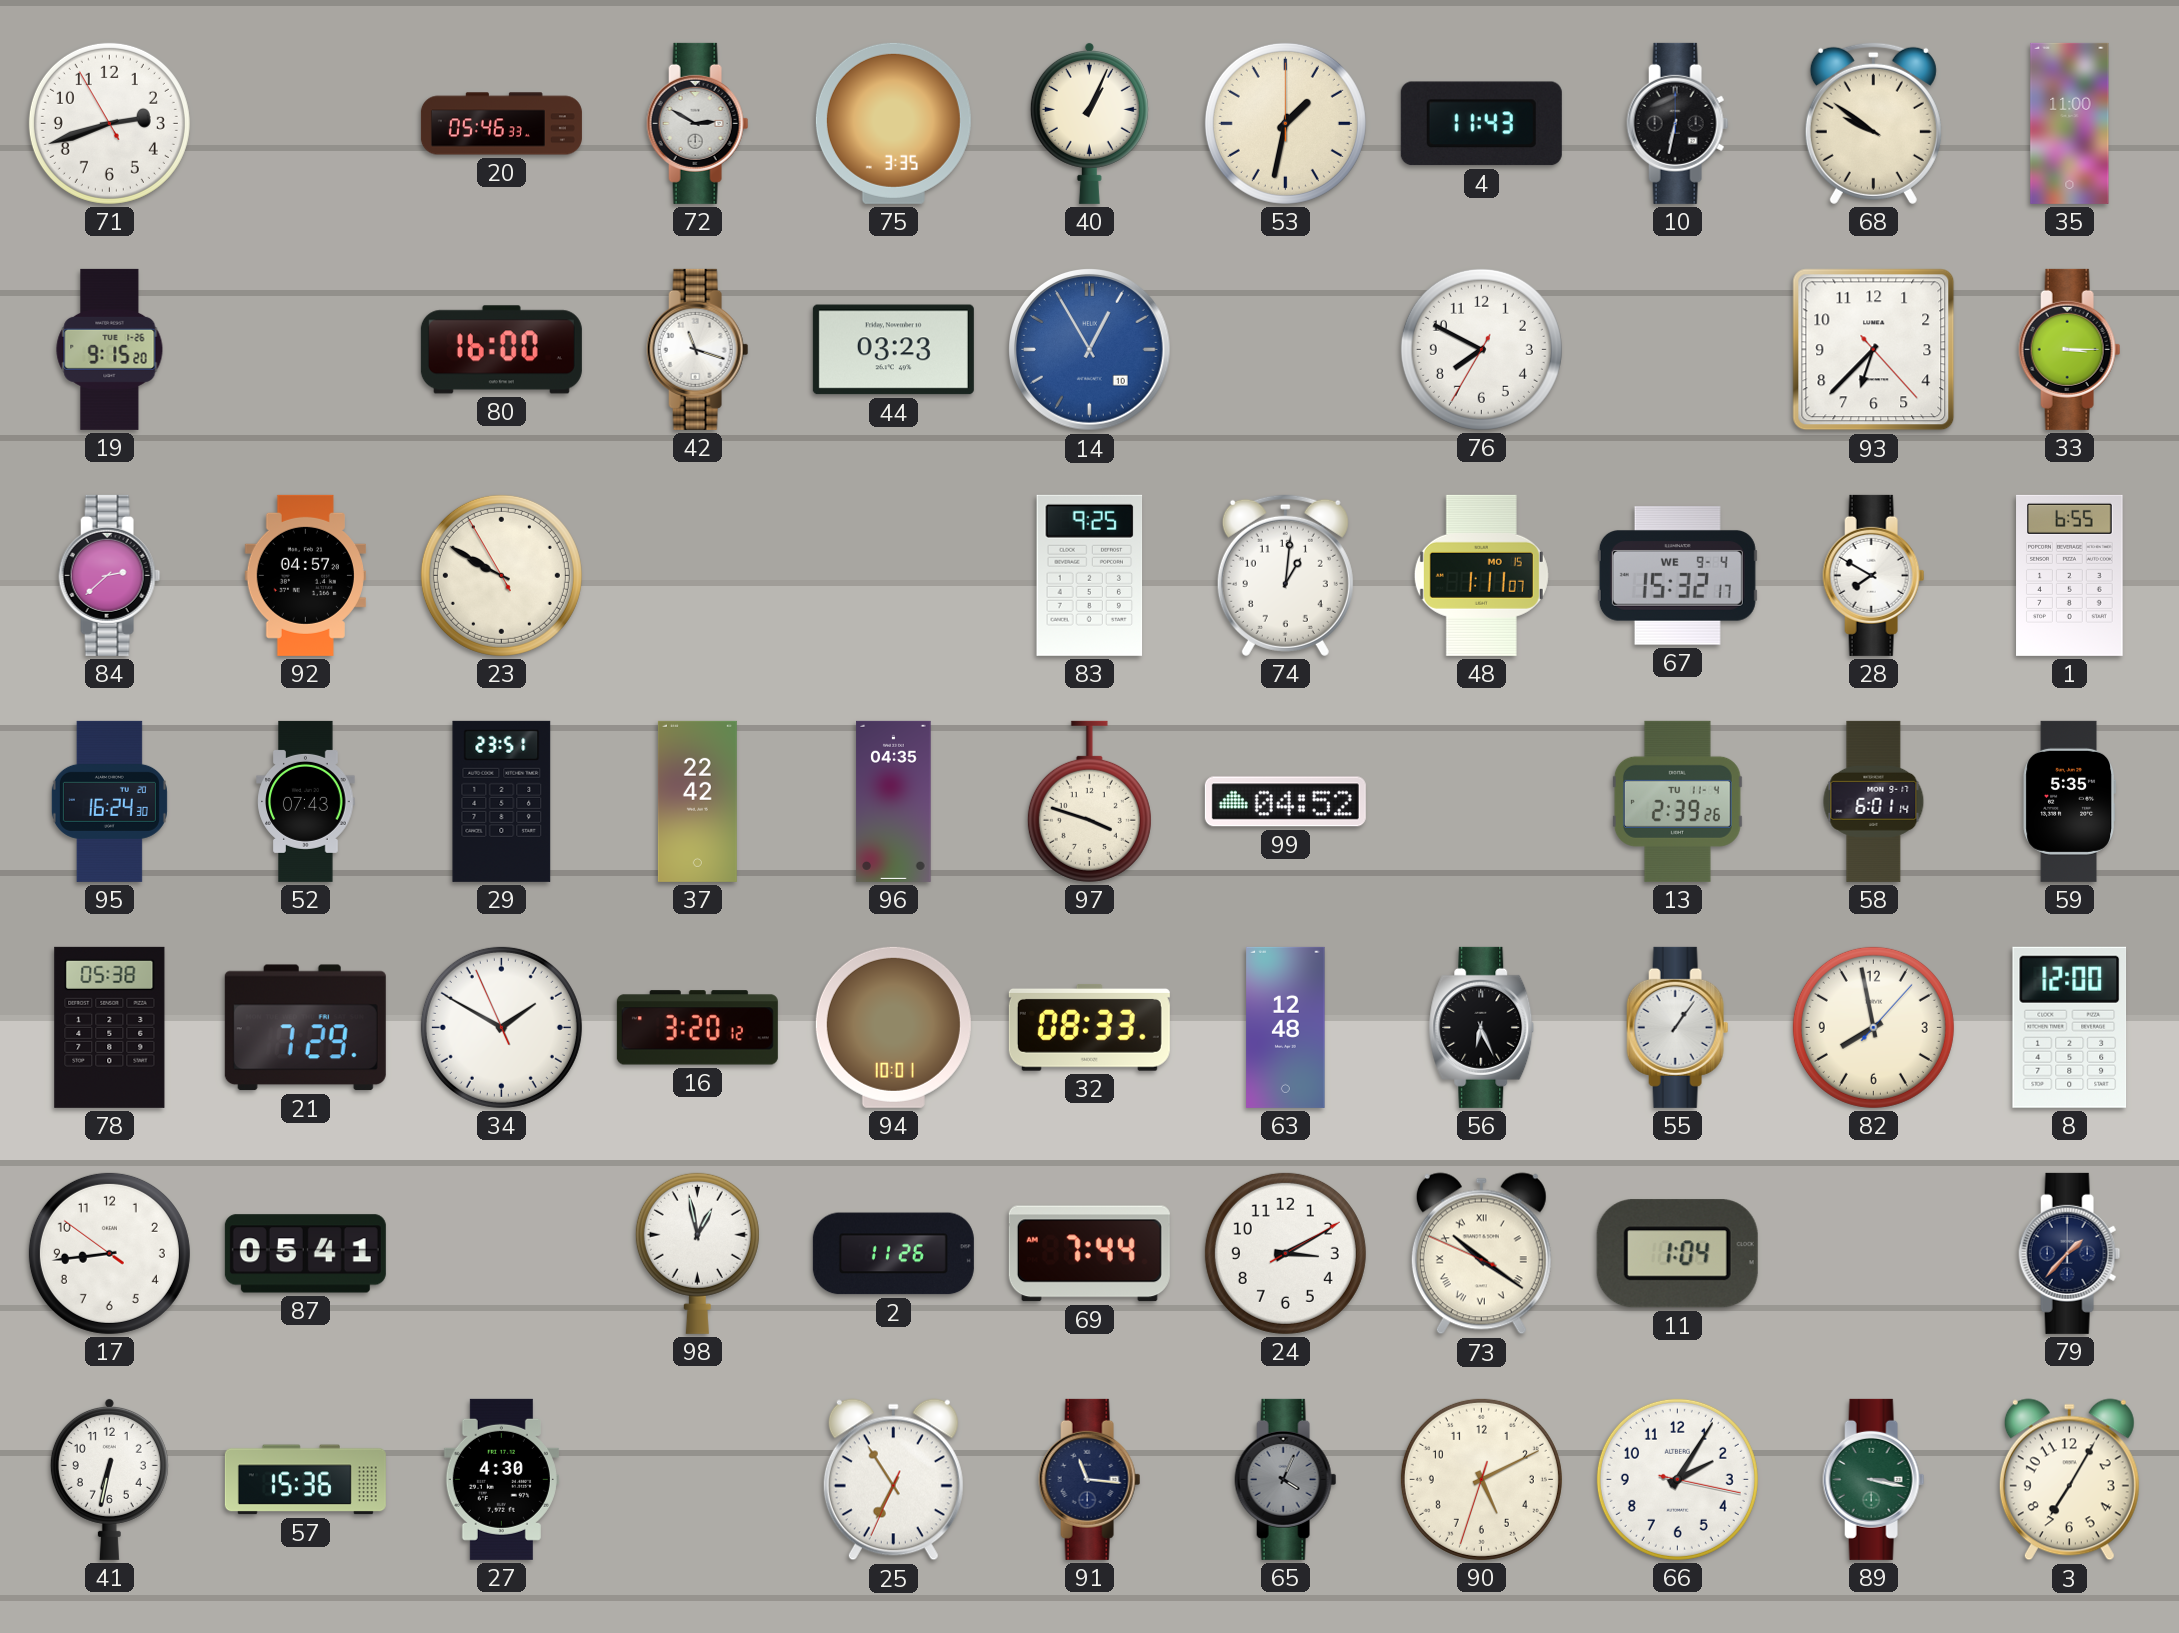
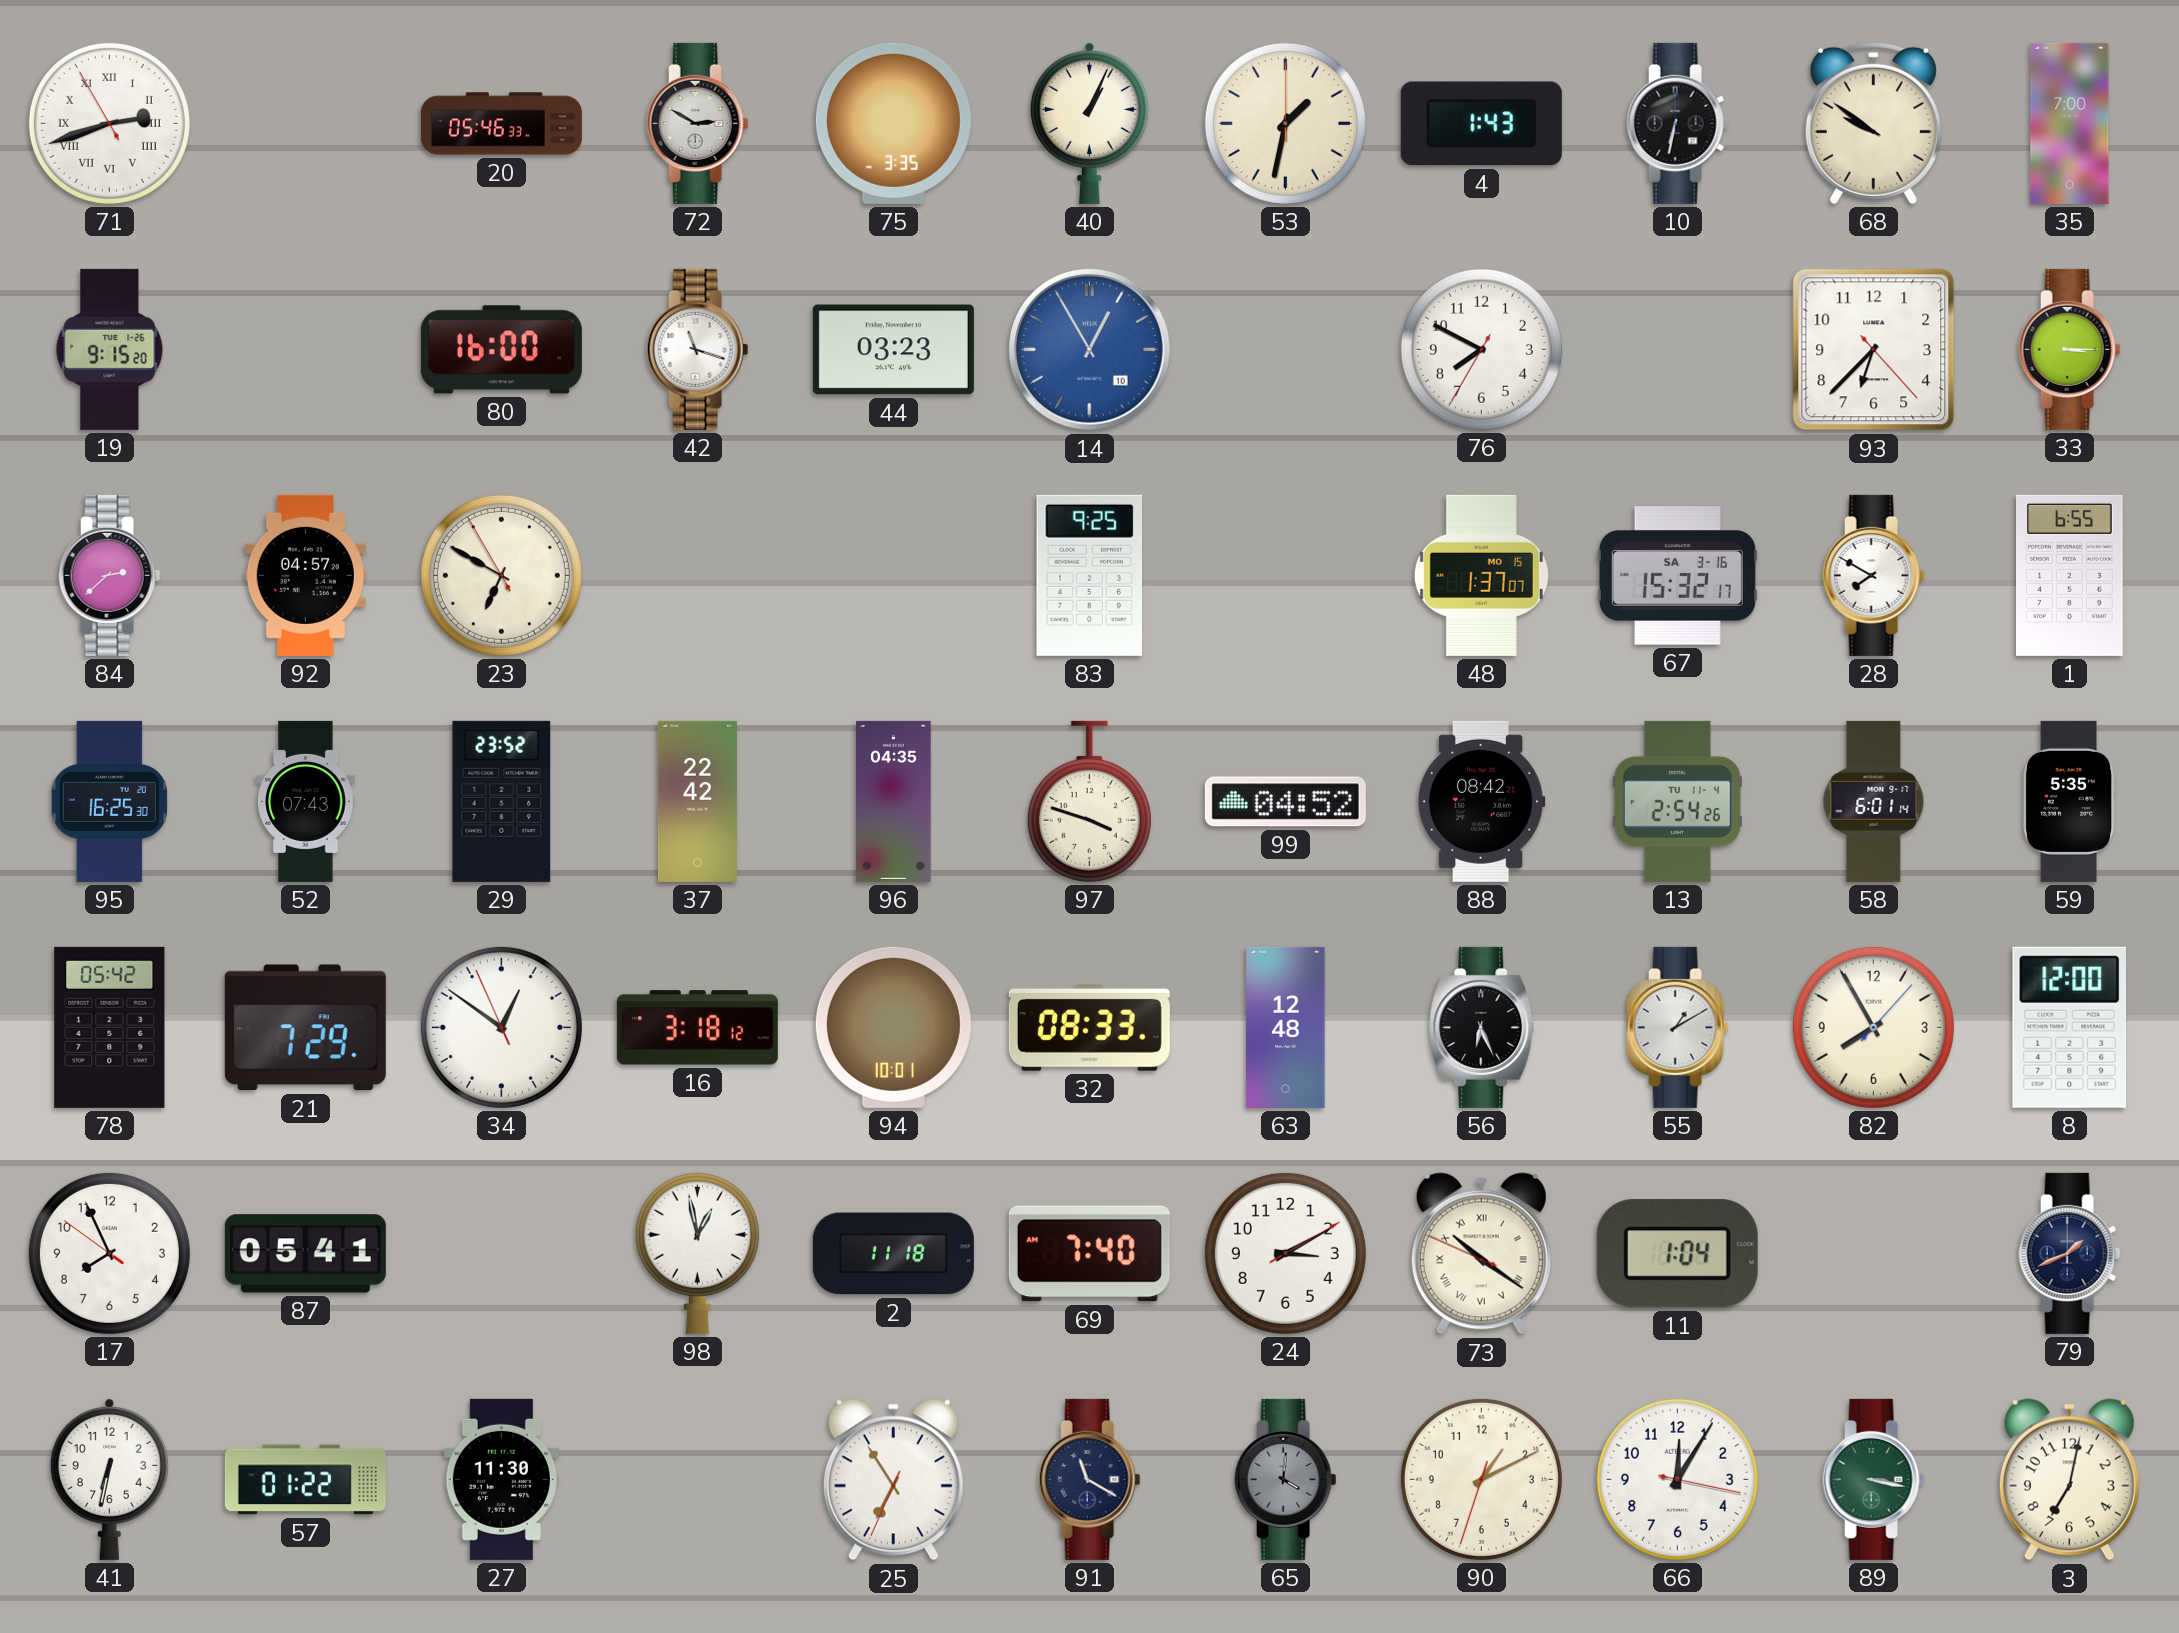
71 numerals: Arabic -> Roman
4: 11:43 -> 1:43
35: 11:00 -> 7:00
23: 9:49 -> 6:49
74: 1:01 -> none
48: 1:11 -> 1:37
67 date: WE 9-4 -> SA 3-16
95: 16:24 -> 16:25
29: 23:51 -> 23:52
88: none -> 08:42
13: 2:39 -> 2:54
78: 05:38 -> 05:42
34: 1:49 -> 12:50
16: 3:20 -> 3:18
55: 1:06 -> 1:10
82: 7:58 -> 7:55
17: 8:43 -> 7:55
2: 11:26 -> 11:18
69: 7:44 -> 7:40
79: 1:37 -> 1:41
57: 15:36 -> 01:22
27: 4:30 -> 11:30
91: 11:16 -> 11:20
65: 4:04 -> 4:01
90: 5:10 -> 1:10
66: 2:05 -> 12:05
3: 7:05 -> 7:02
